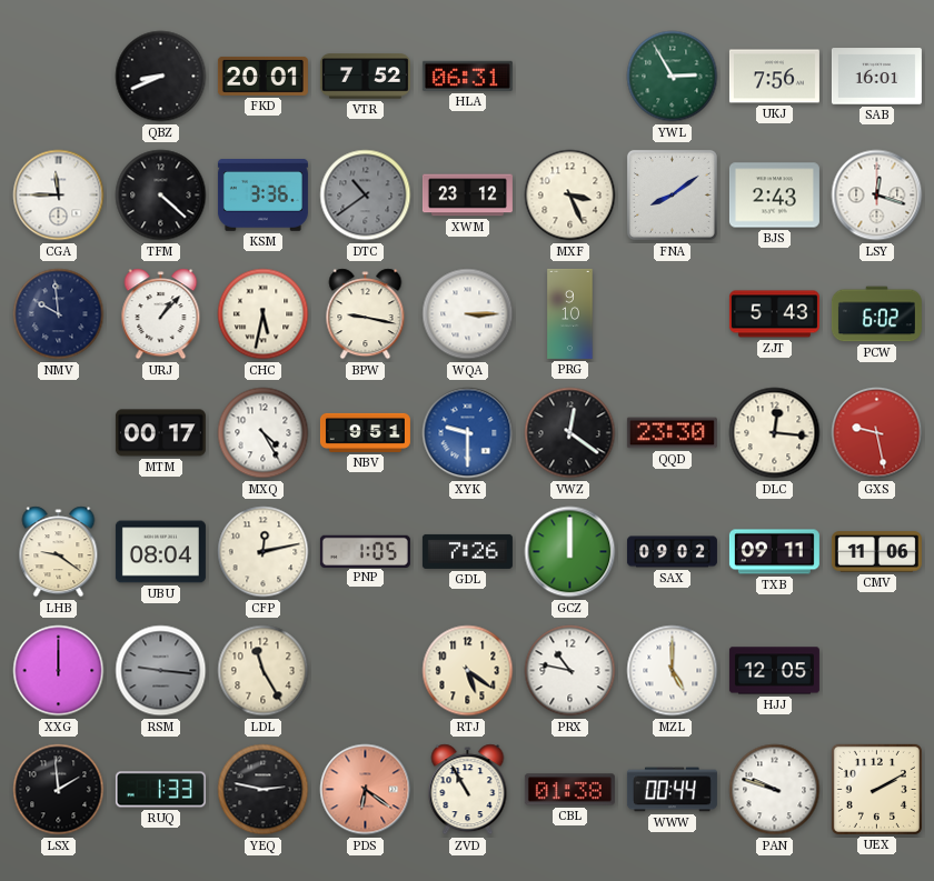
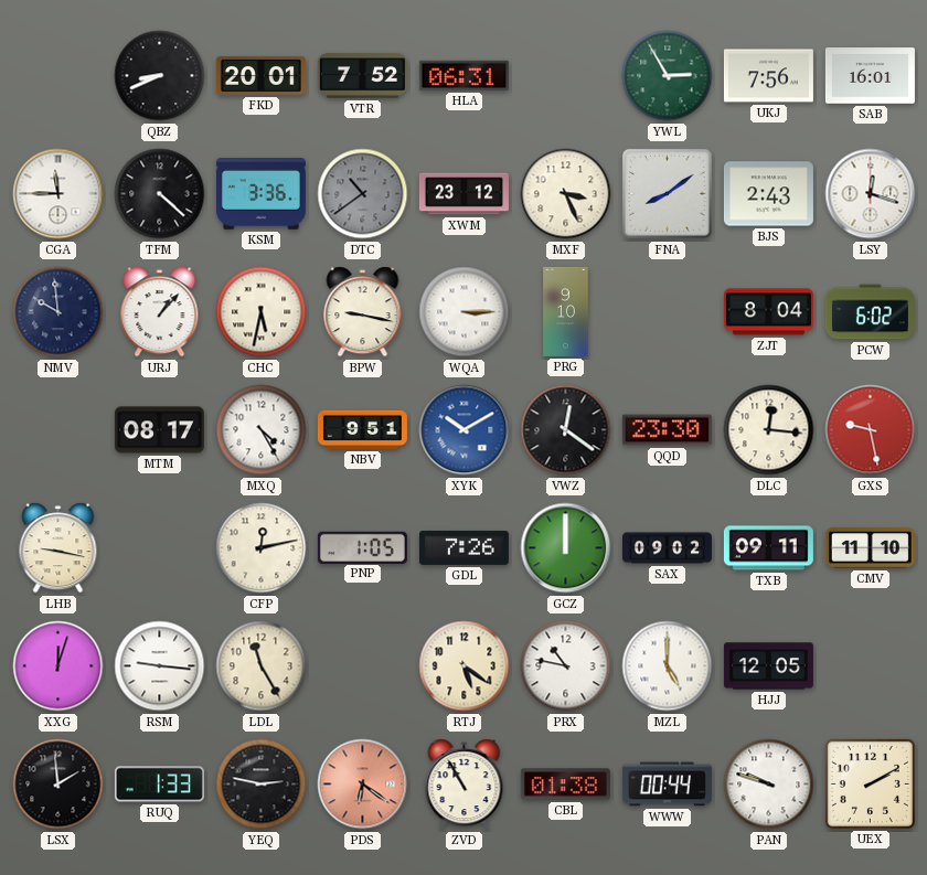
ZJT: 5:43 -> 8:04
MTM: 00:17 -> 08:17
XYK: 9:30 -> 10:10
LHB: 9:21 -> 9:17
UBU: 08:04 -> none
CMV: 11:06 -> 11:10
XXG: 12:00 -> 12:03
RSM dial: grey -> white
